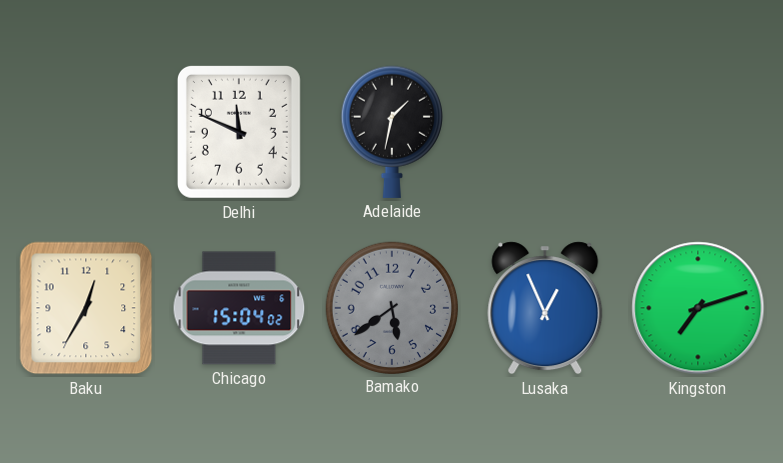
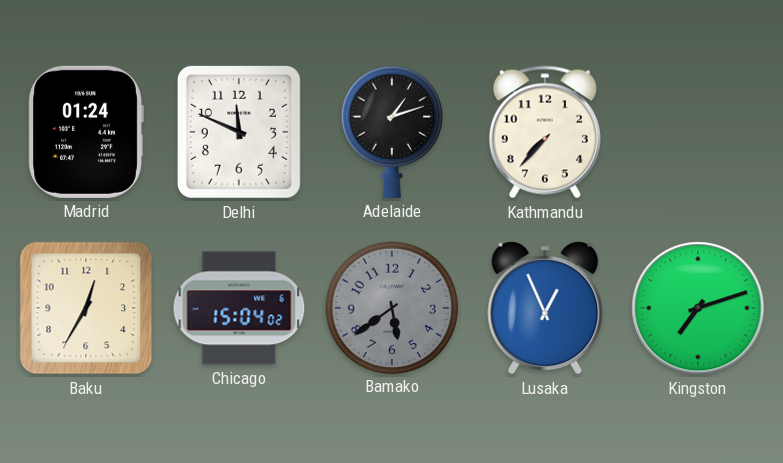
Madrid: none -> 01:24
Adelaide: 1:32 -> 1:12
Kathmandu: none -> 7:37
